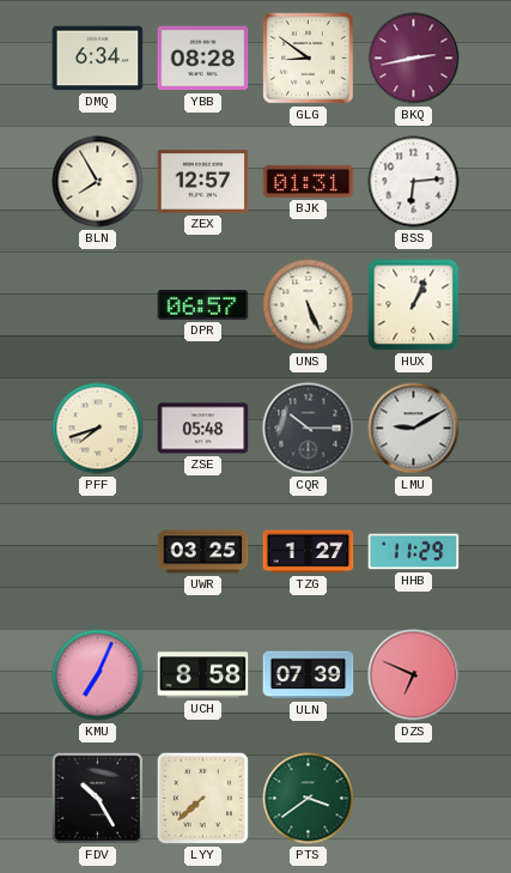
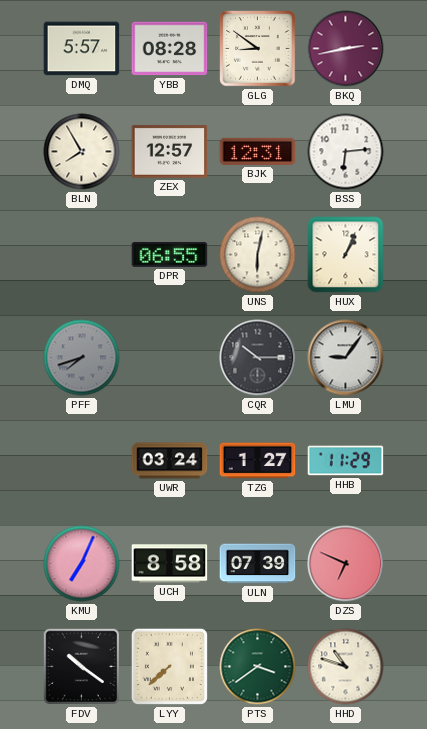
DMQ: 6:34 -> 5:57
BJK: 01:31 -> 12:31
DPR: 06:57 -> 06:55
UNS: 5:26 -> 6:02
PFF dial: cream -> grey
ZSE: 05:48 -> none
LMU: 9:10 -> 9:06
UWR: 03:25 -> 03:24
FDV: 10:25 -> 10:21
HHD: none -> 10:48
